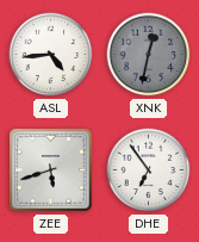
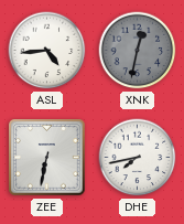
ZEE: 5:42 -> 6:32
DHE: 6:54 -> 7:43
